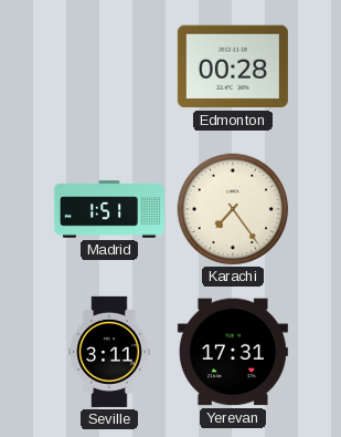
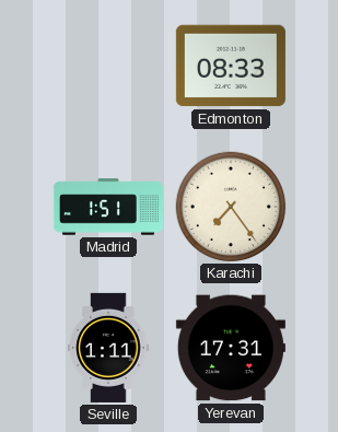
Edmonton: 00:28 -> 08:33
Seville: 3:11 -> 1:11
